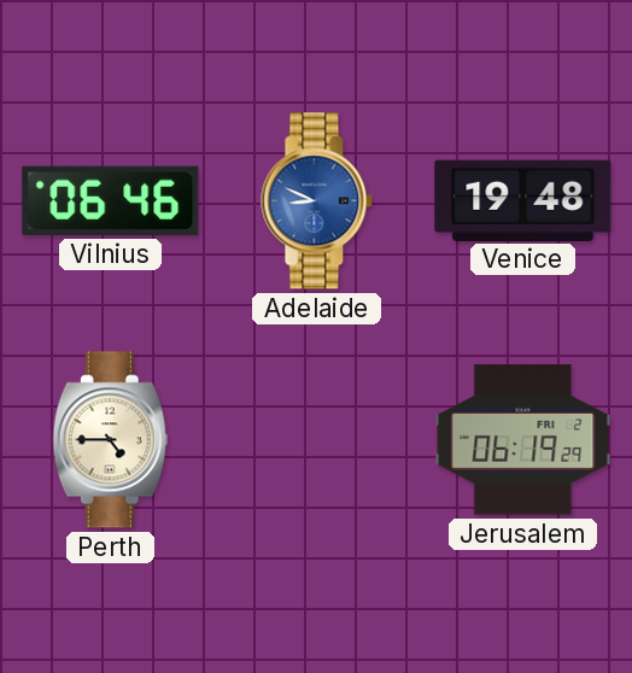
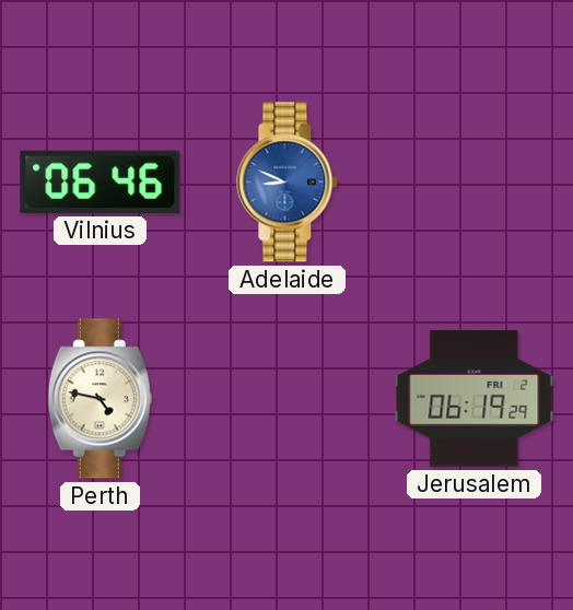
Venice: 19:48 -> none
Perth: 4:45 -> 4:47
